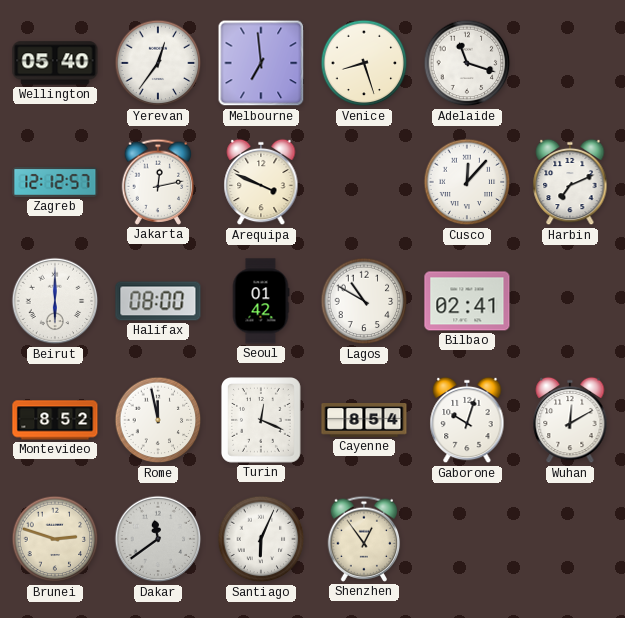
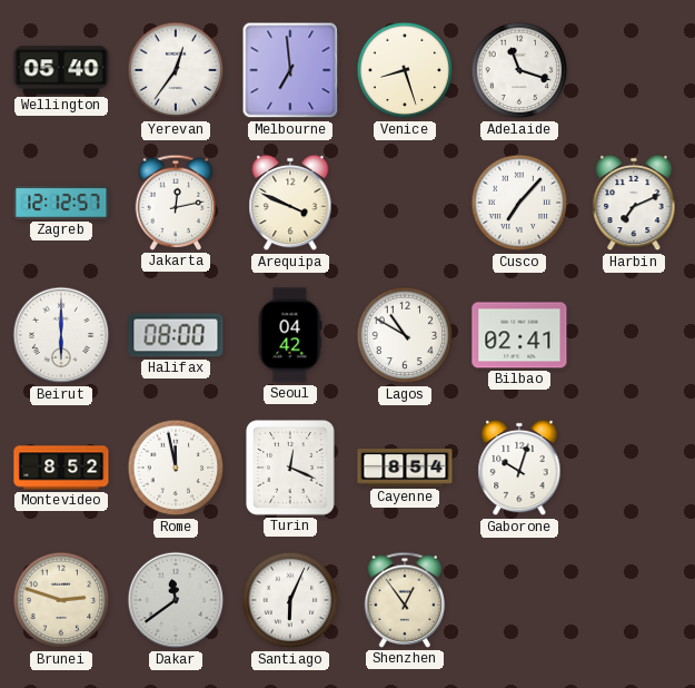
Cusco: 12:07 -> 7:07
Seoul: 01:42 -> 04:42
Wuhan: 12:10 -> none
